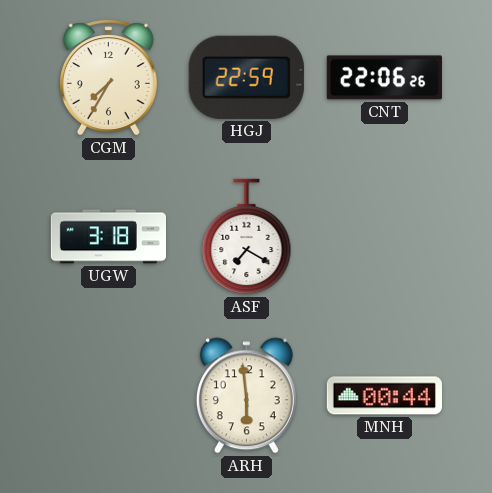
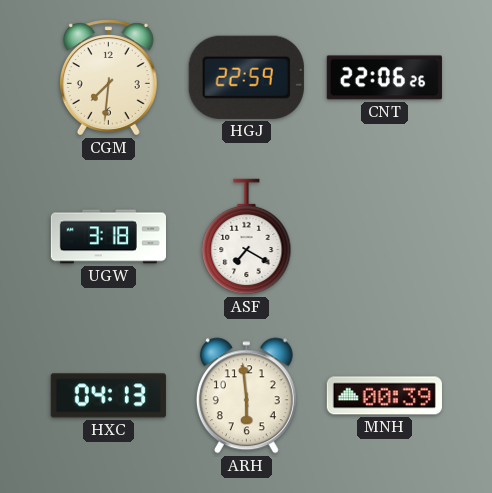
CGM: 7:35 -> 7:31
HXC: none -> 04:13
MNH: 00:44 -> 00:39
